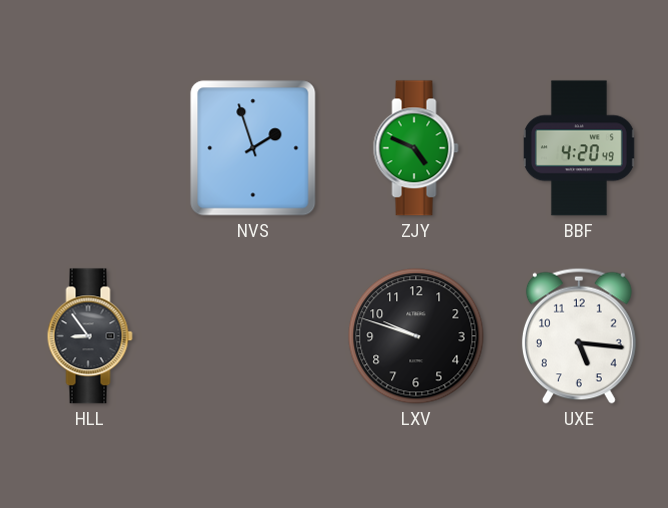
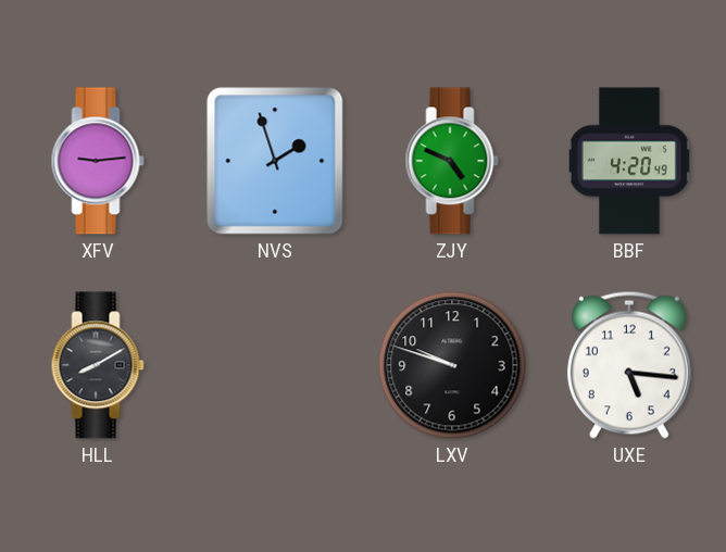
XFV: none -> 9:14
HLL: 8:54 -> 8:10
